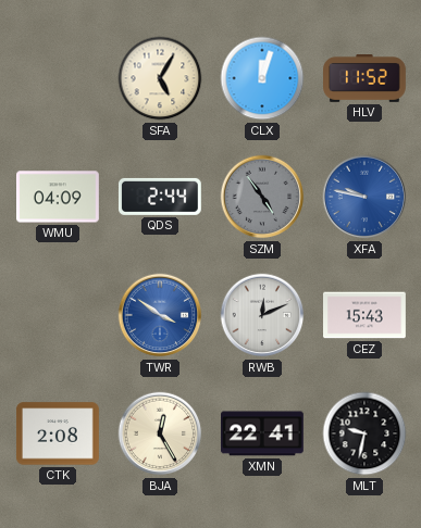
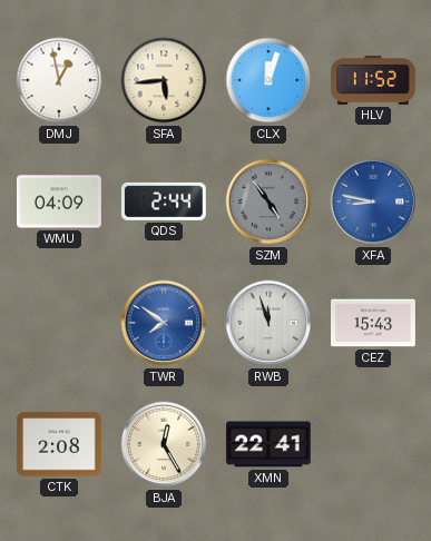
DMJ: none -> 12:58
SFA: 5:05 -> 5:44
XFA: 9:47 -> 8:47
TWR: 3:51 -> 7:51
RWB: 12:11 -> 11:57
MLT: 9:32 -> none
